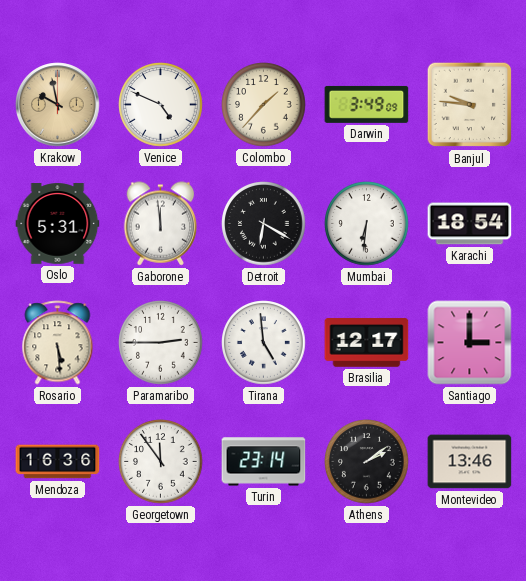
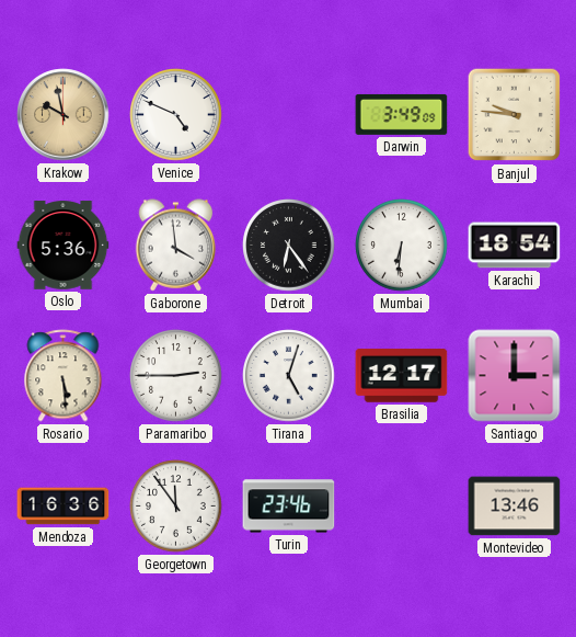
Colombo: 1:37 -> none
Oslo: 5:31 -> 5:36
Gaborone: 11:59 -> 3:59
Detroit: 6:20 -> 6:24
Tirana: 4:59 -> 5:03
Turin: 23:14 -> 23:46
Athens: 2:09 -> none
